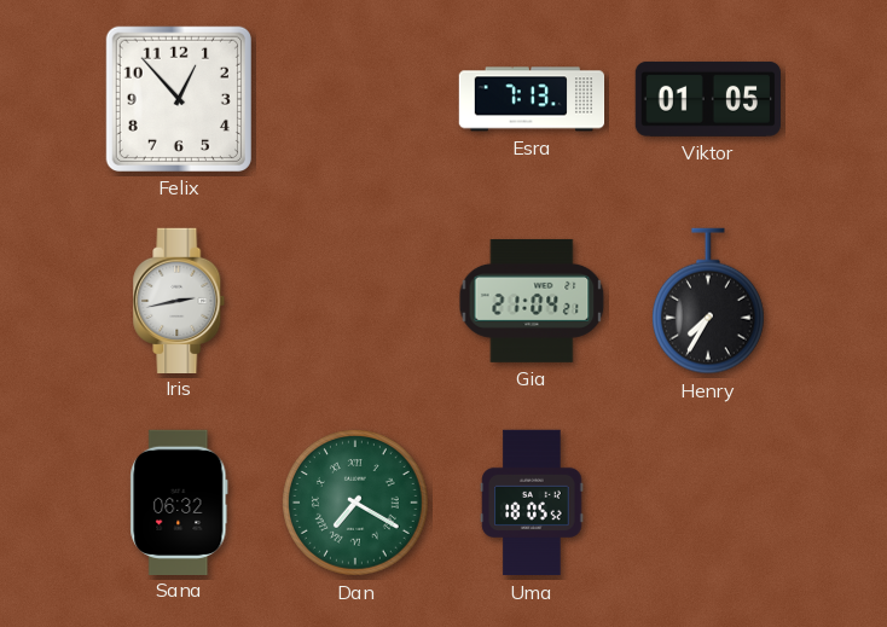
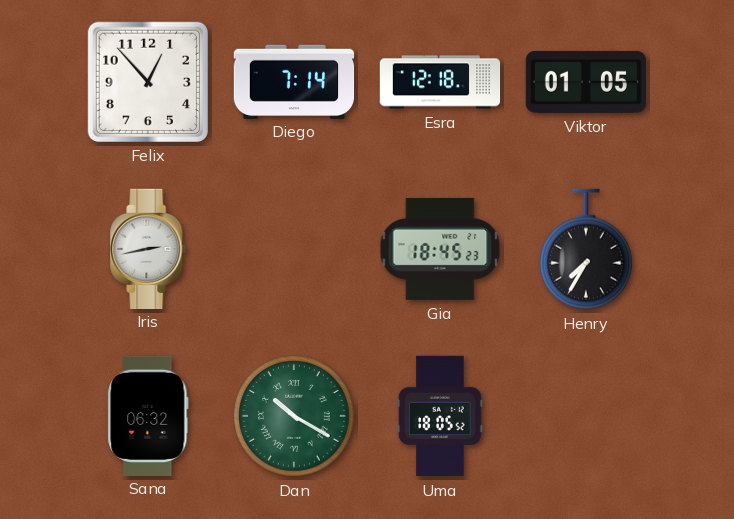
Diego: none -> 7:14
Esra: 7:13 -> 12:18
Gia: 21:04 -> 18:45
Dan: 7:20 -> 10:20
